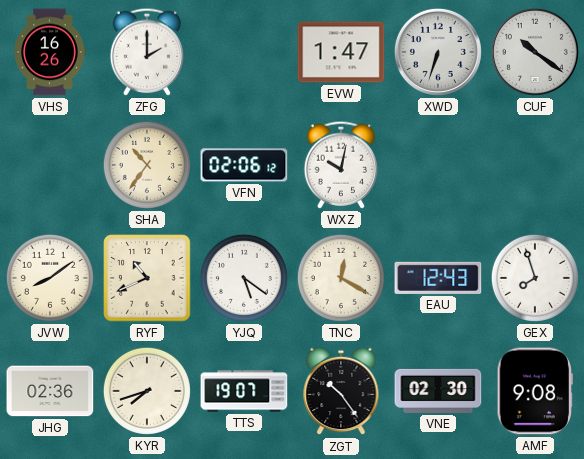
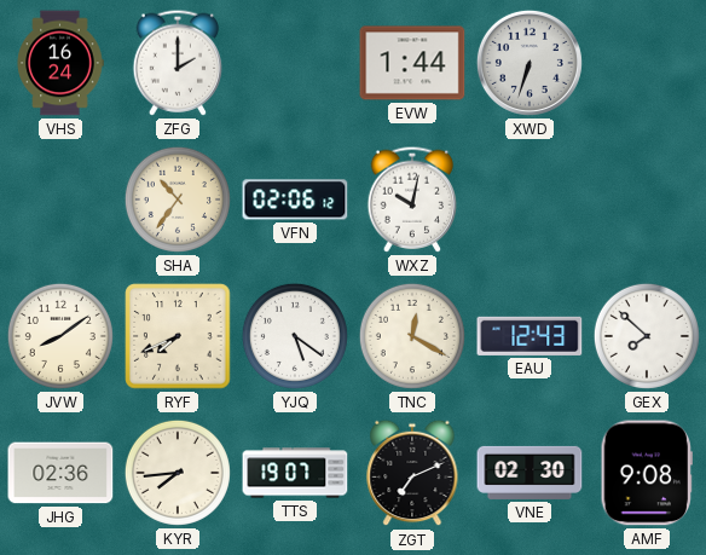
VHS: 16:26 -> 16:24
EVW: 1:47 -> 1:44
CUF: 10:21 -> none
RYF: 10:41 -> 7:41
GEX: 7:57 -> 7:52
KYR: 7:42 -> 7:44
ZGT: 10:24 -> 7:11
